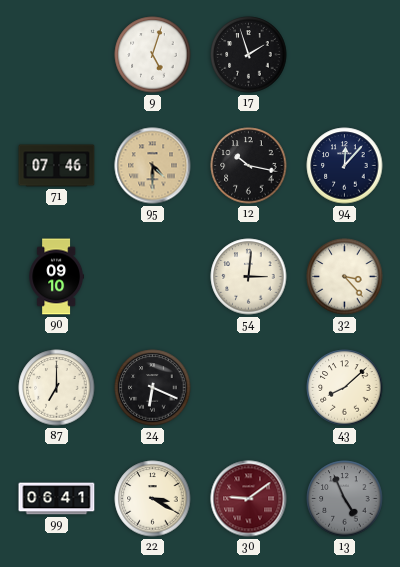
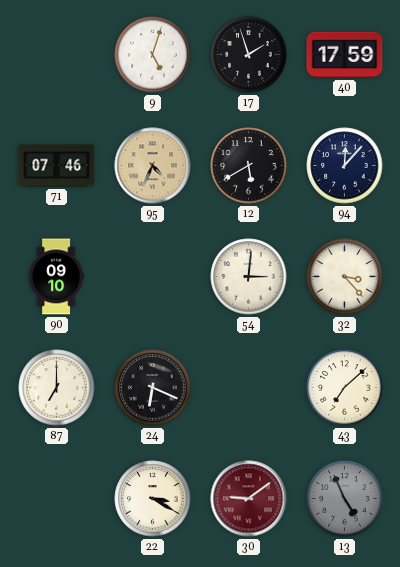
40: none -> 17:59
95: 4:30 -> 4:34
12: 10:17 -> 5:40
43: 8:08 -> 7:08
99: 06:41 -> none
